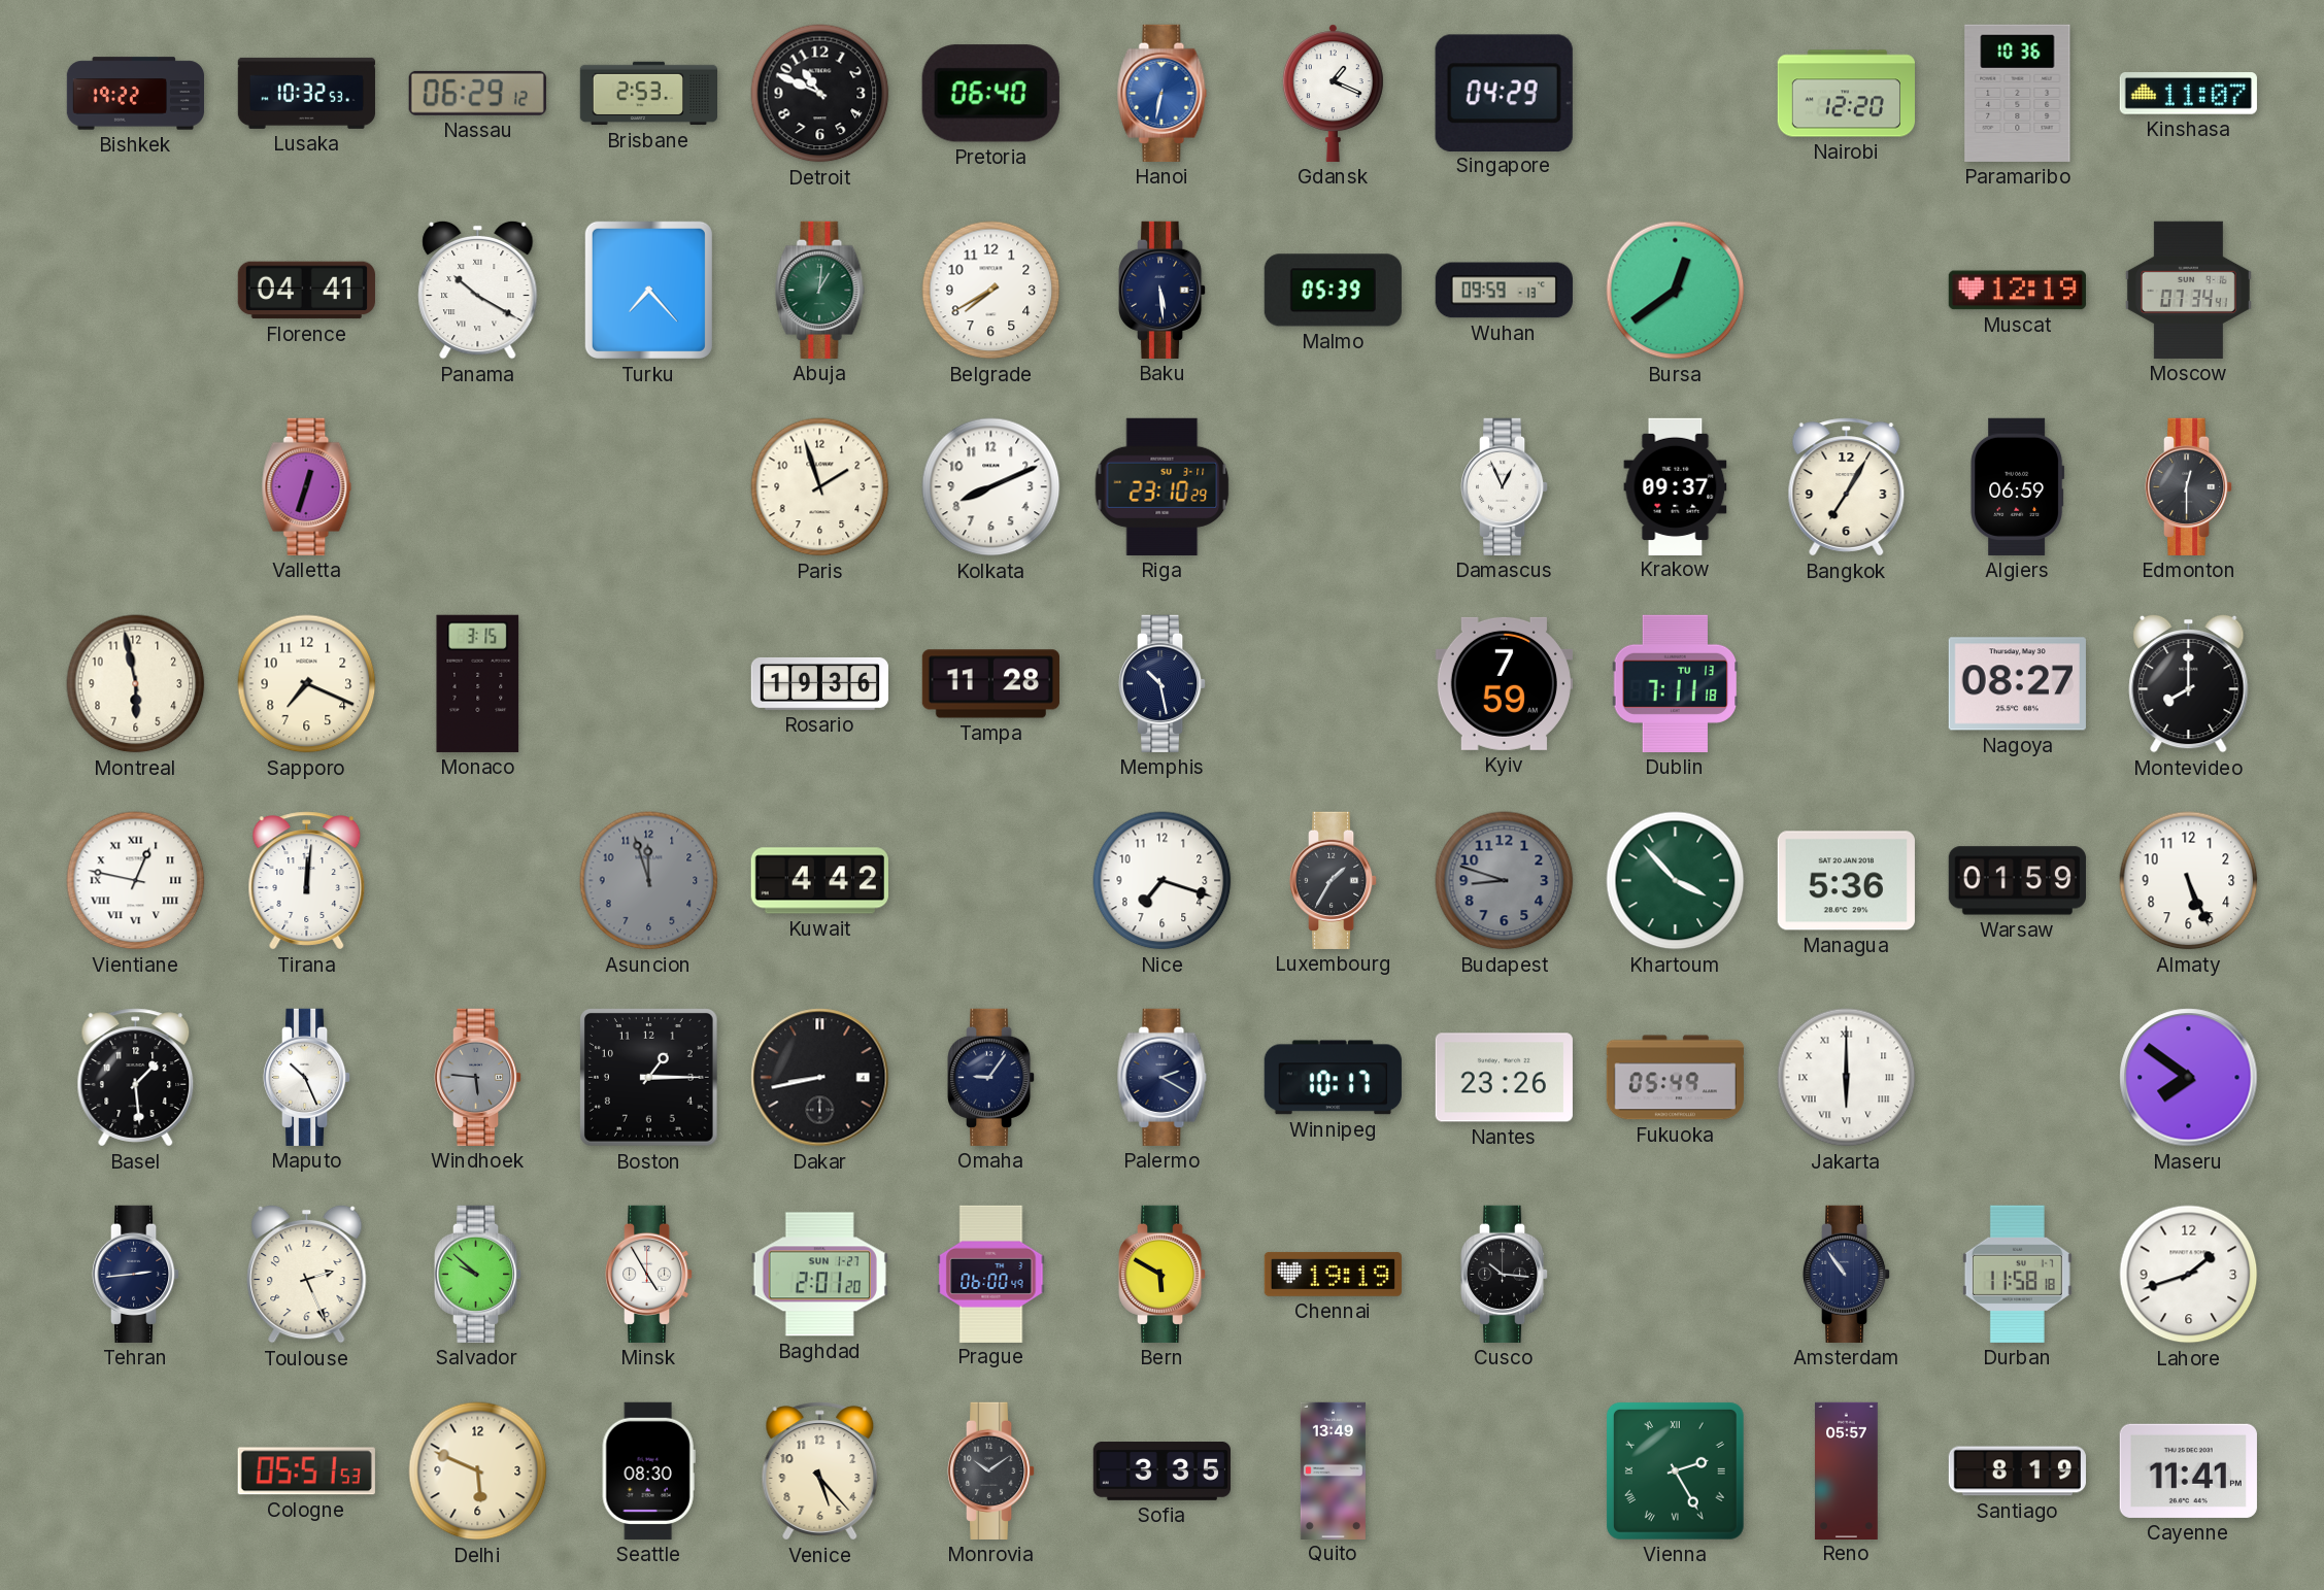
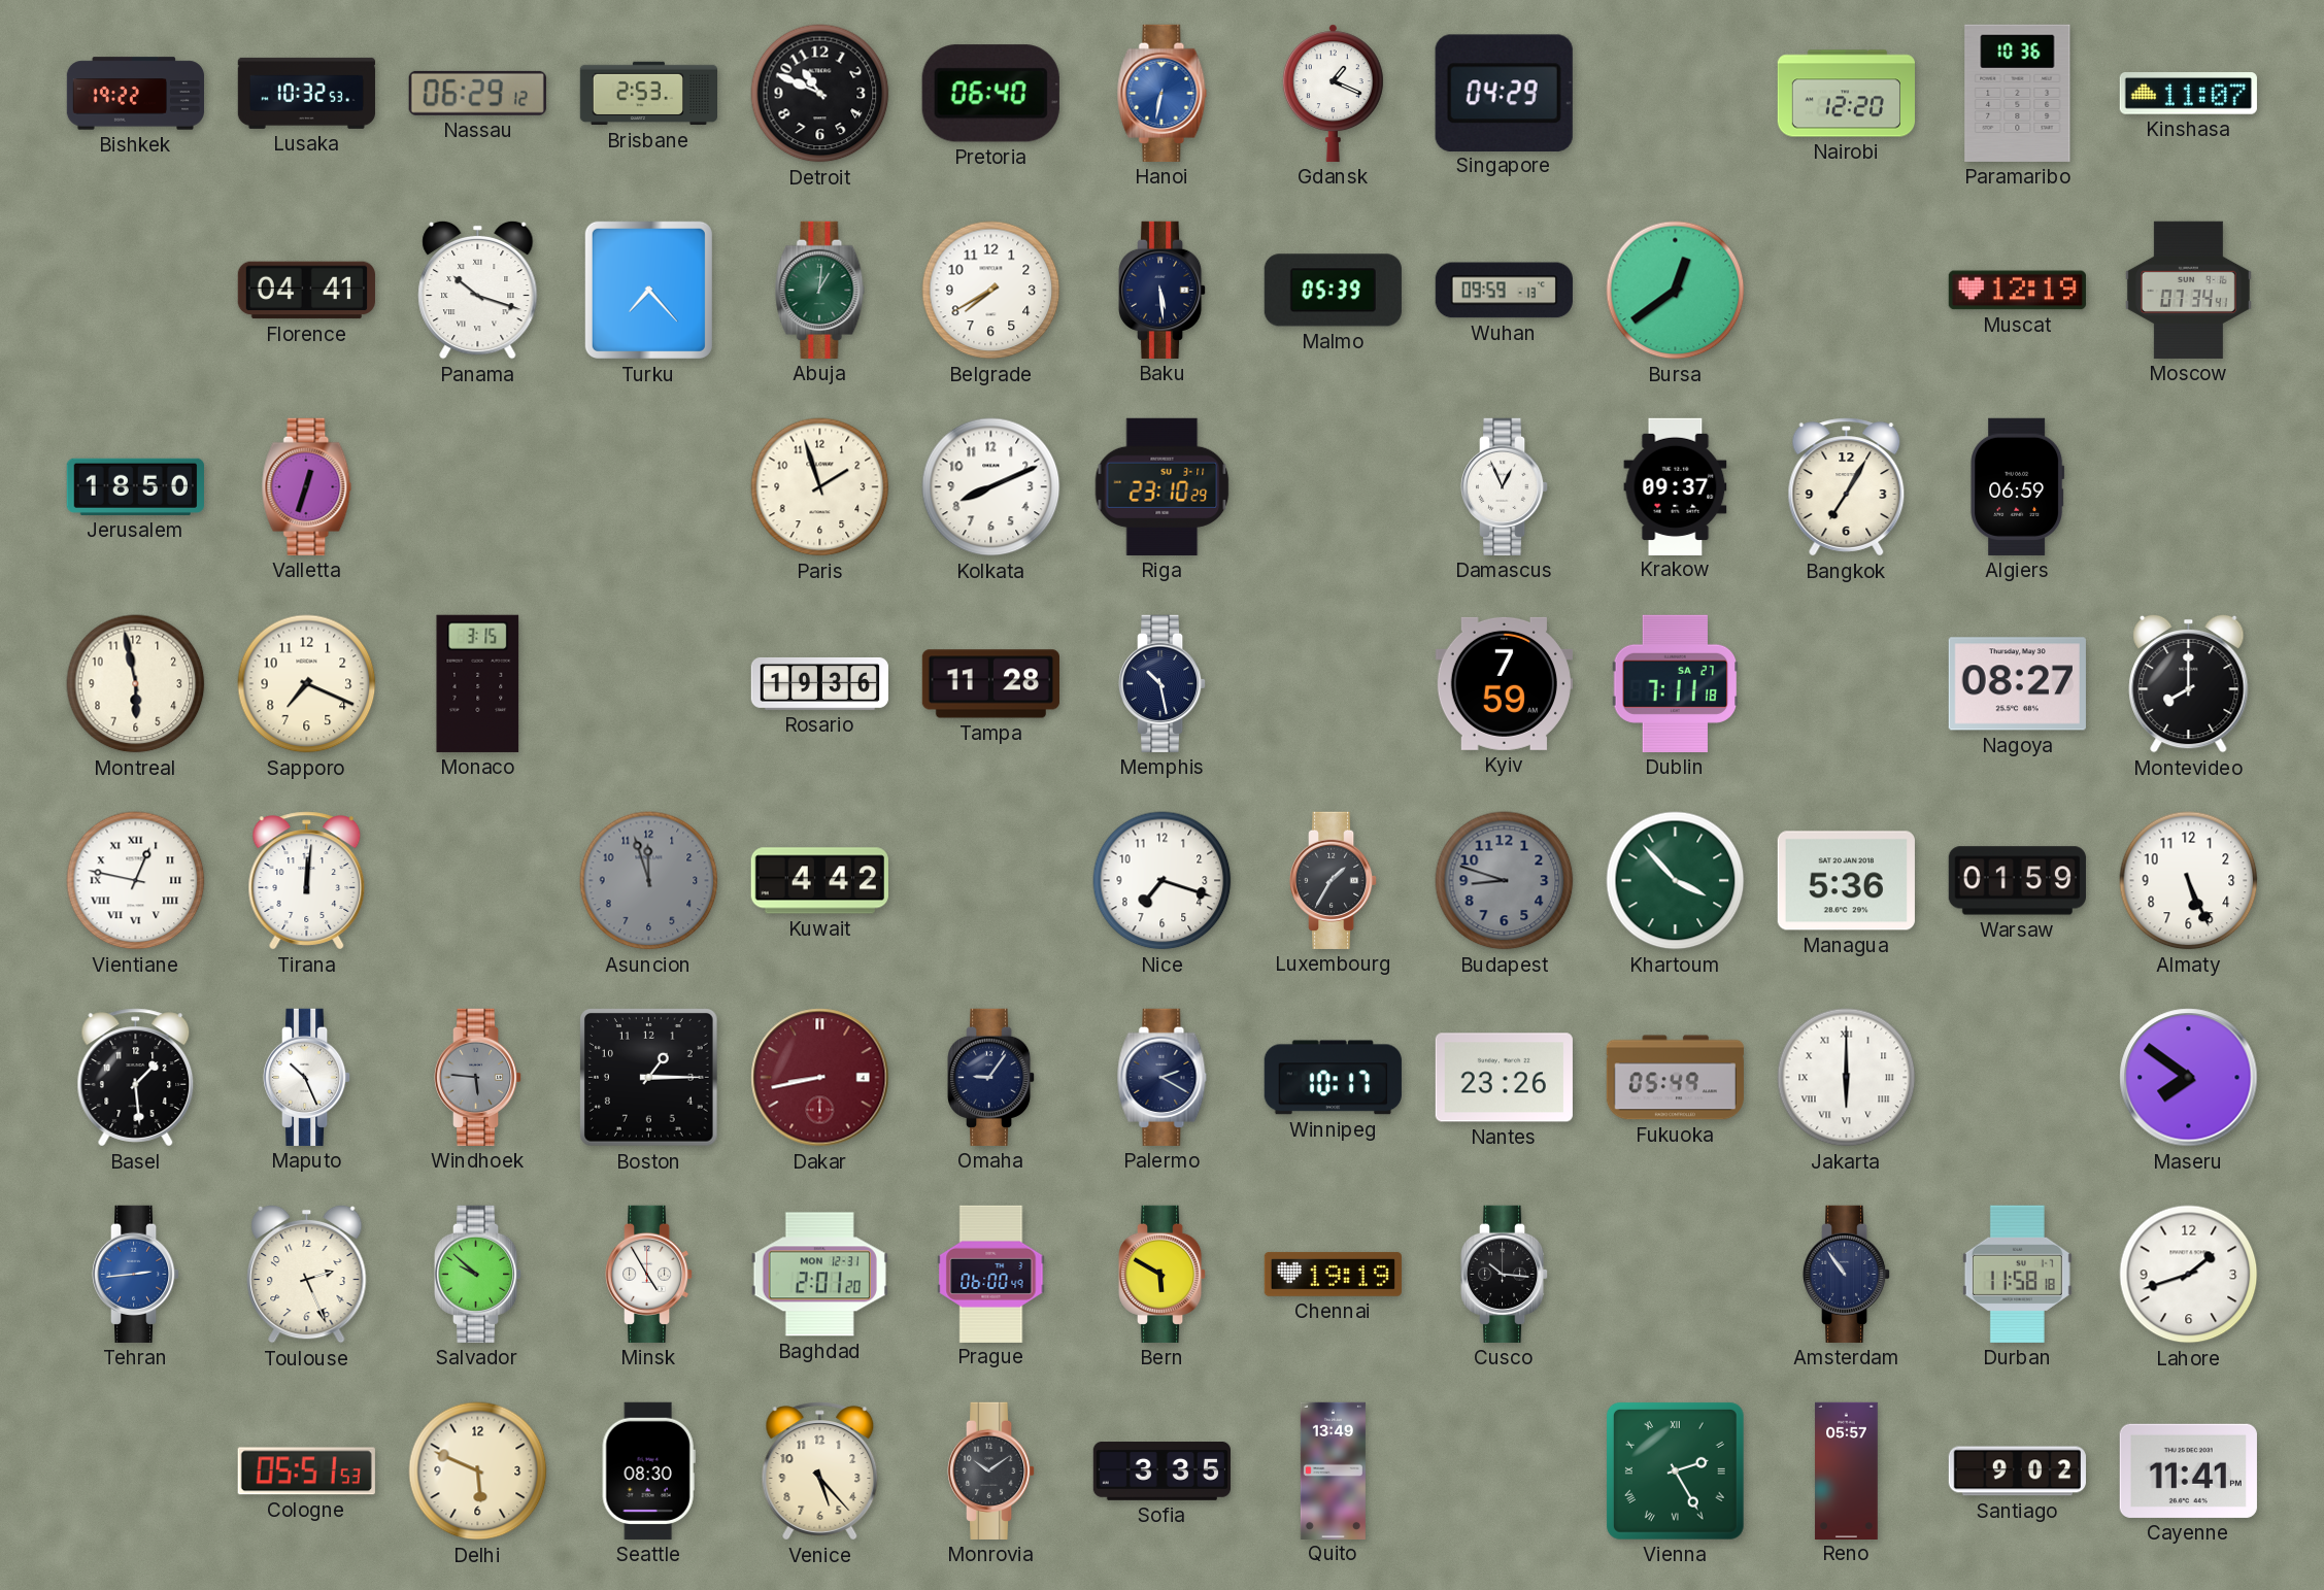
Panama: 10:20 -> 10:18
Jerusalem: none -> 18:50
Edmonton: 12:30 -> none
Dublin date: TU 13 -> SA 27
Dakar dial: black -> burgundy
Tehran dial: navy -> blue
Baghdad date: SUN 1-27 -> MON 12-31
Santiago: 8:19 -> 9:02
